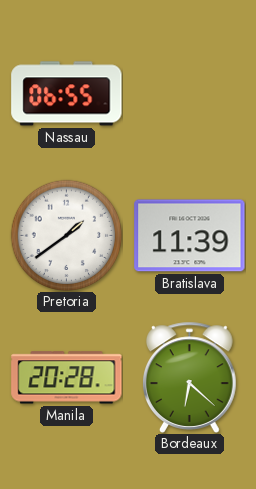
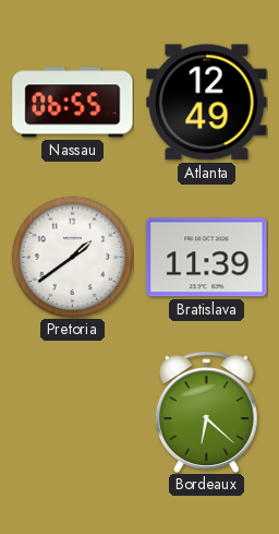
Atlanta: none -> 12:49
Manila: 20:28 -> none
